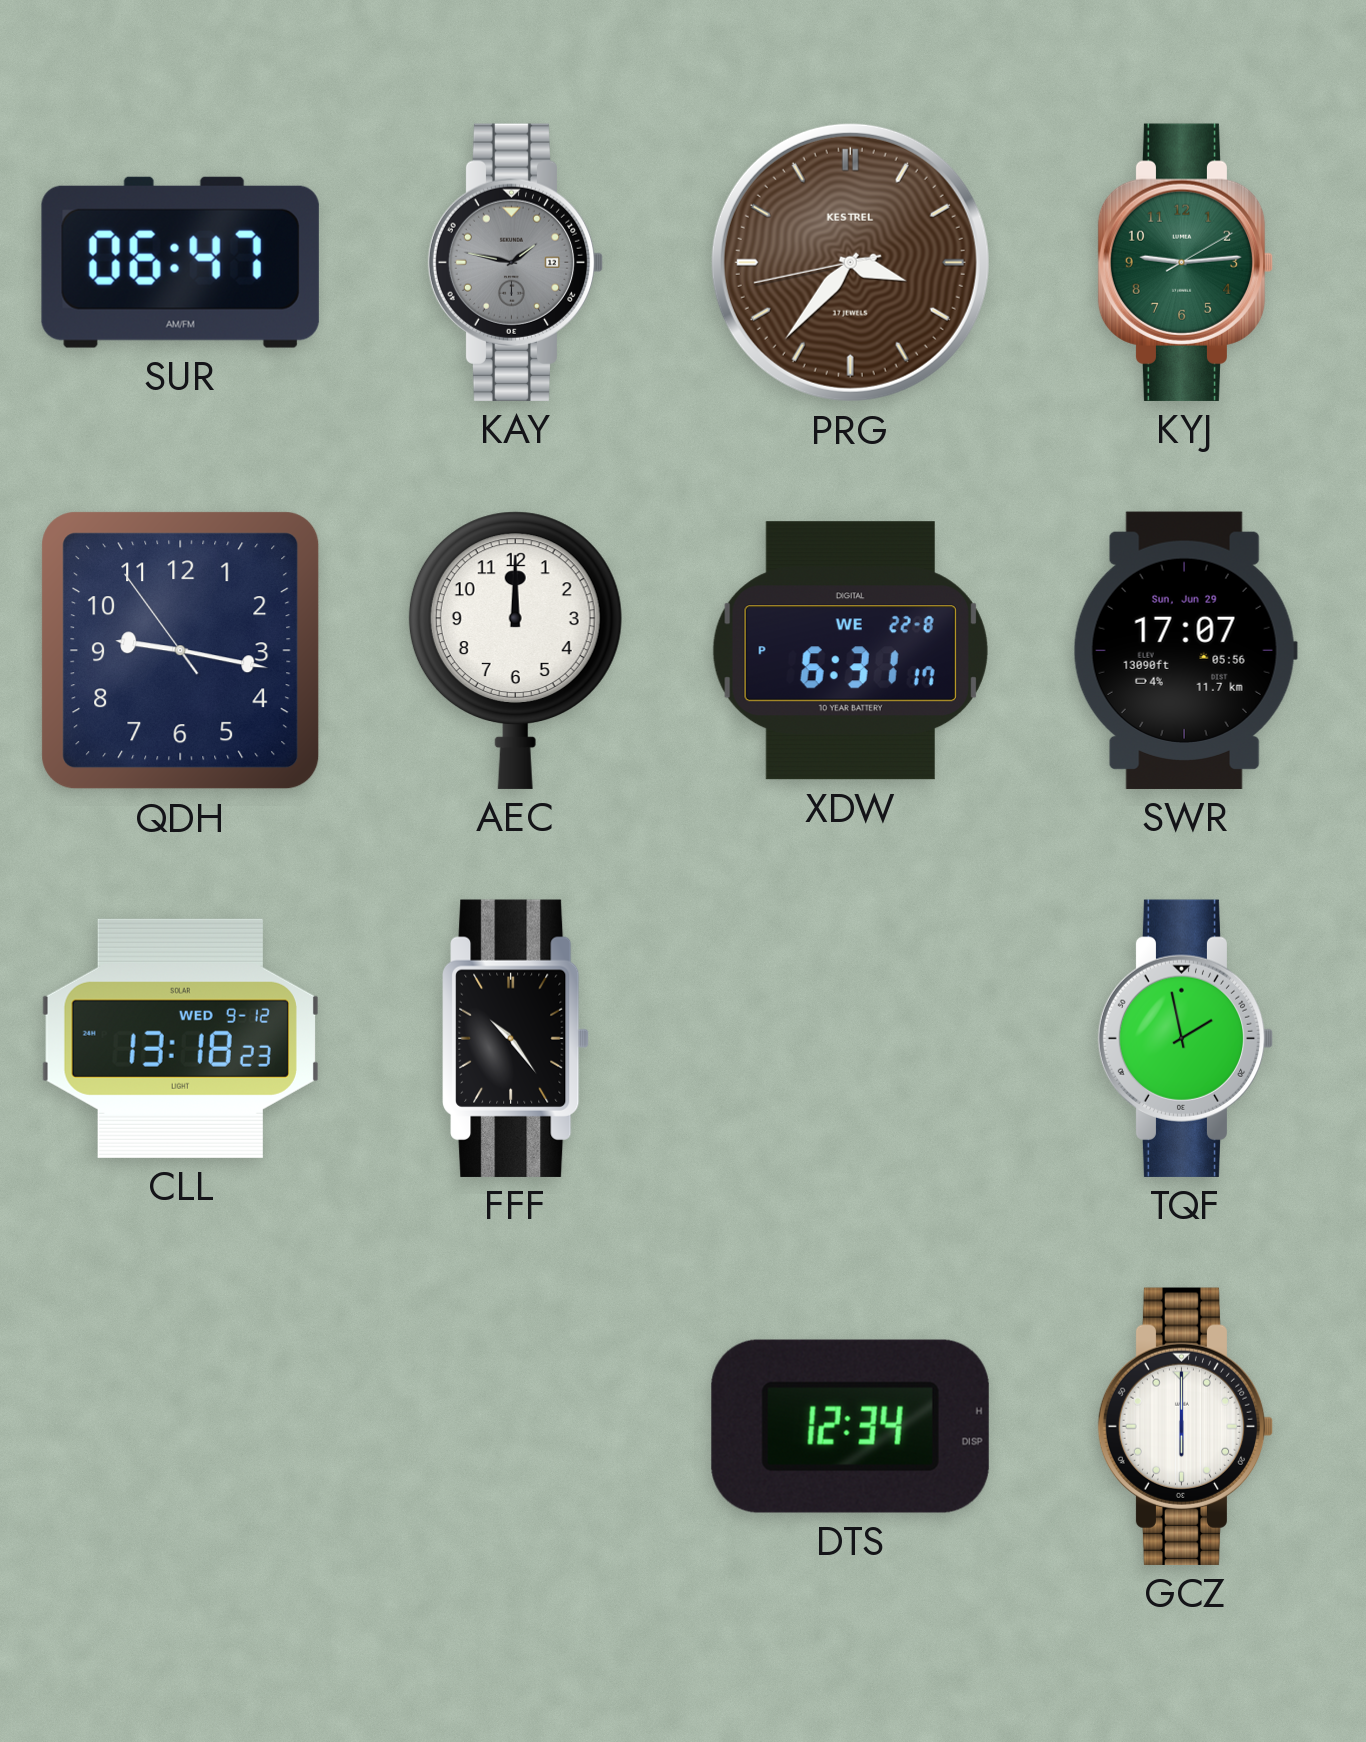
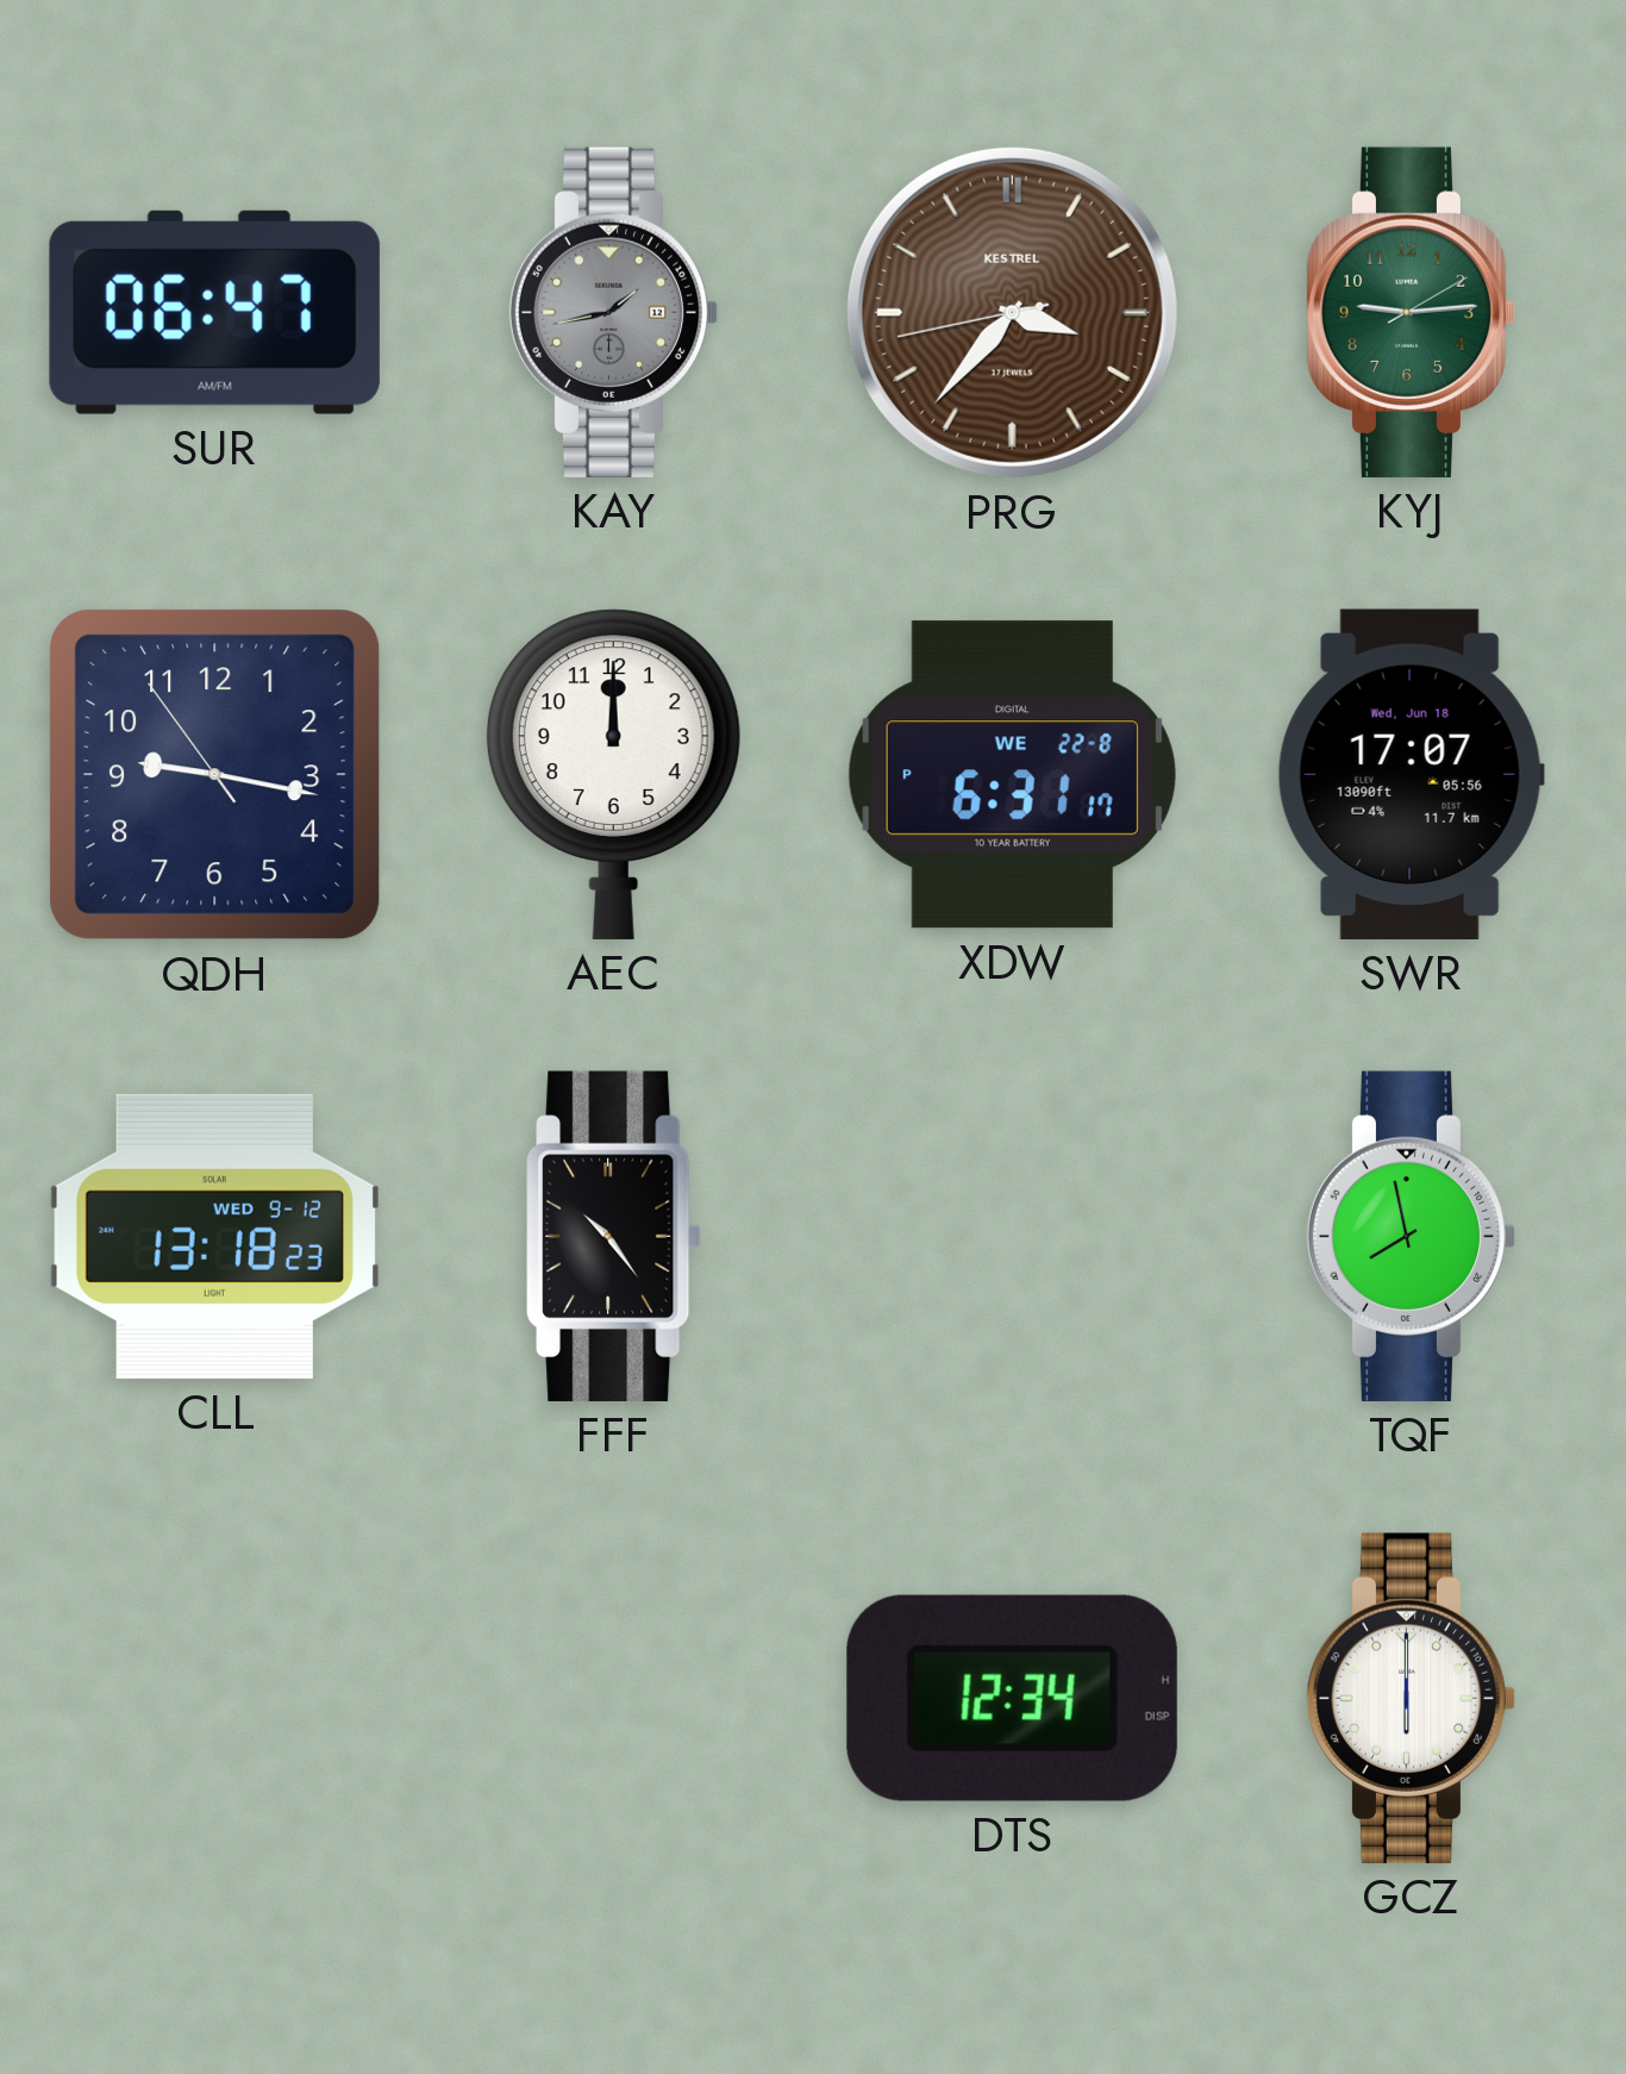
KAY: 1:47 -> 1:43
SWR date: Sun, Jun 29 -> Wed, Jun 18
TQF: 1:58 -> 7:58
